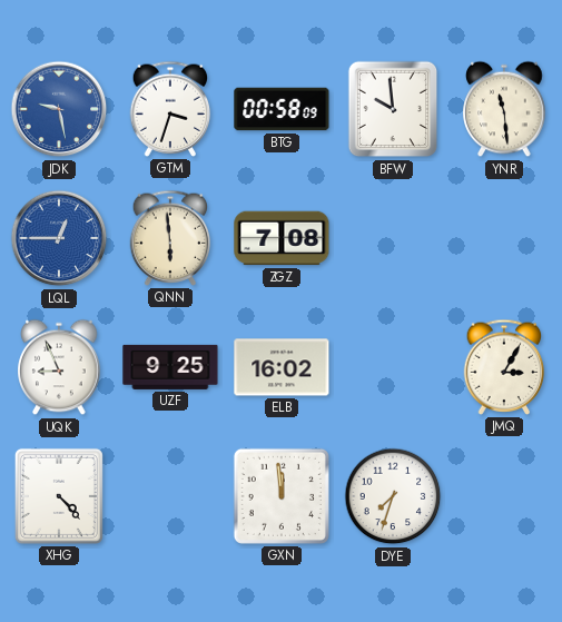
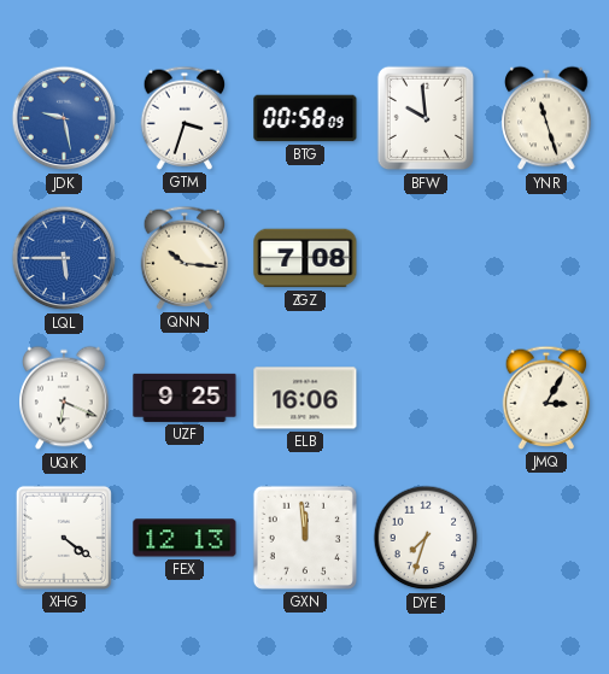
YNR: 11:29 -> 11:27
LQL: 12:45 -> 5:45
QNN: 5:59 -> 10:16
UQK: 8:56 -> 6:19
ELB: 16:02 -> 16:06
XHG: 4:23 -> 4:21
FEX: none -> 12:13
